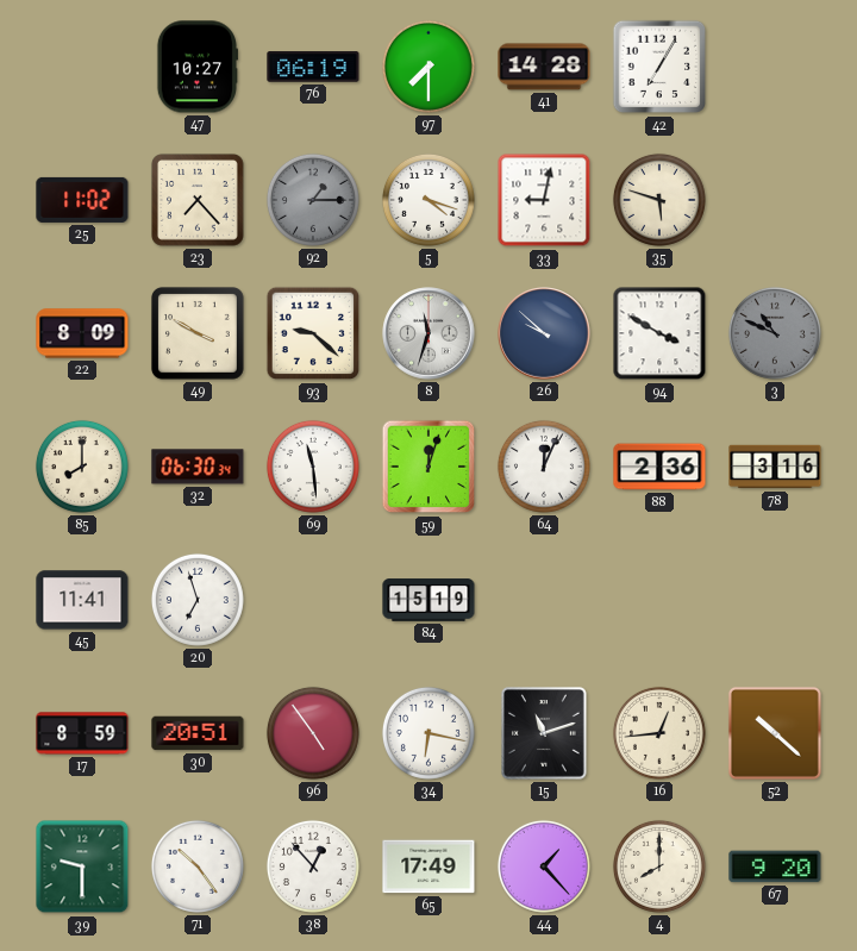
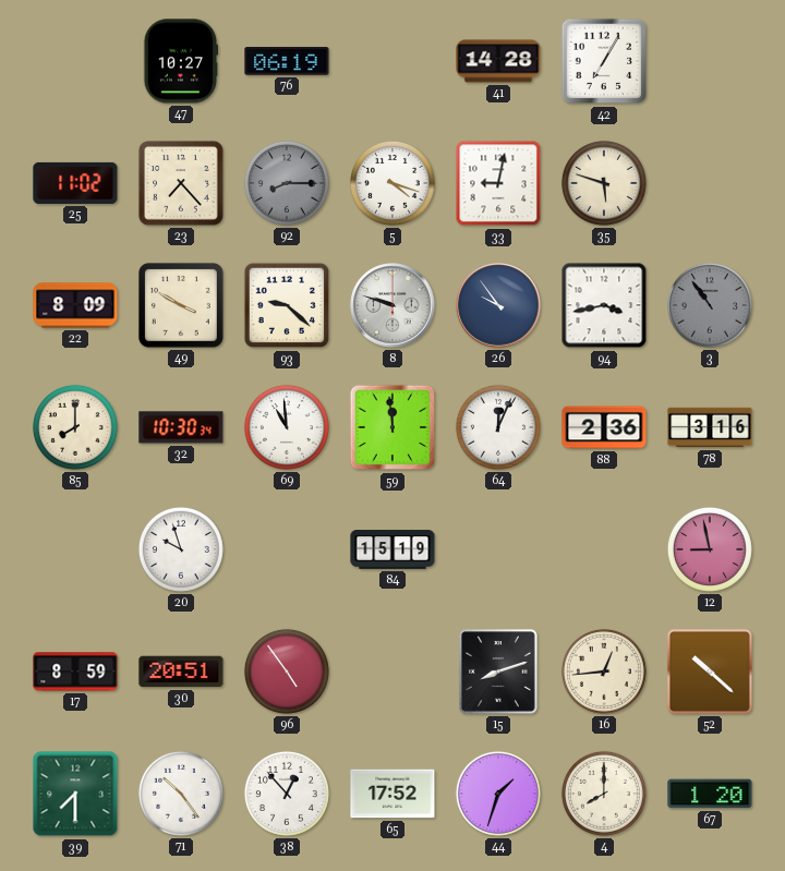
97: 7:30 -> none
92: 1:15 -> 8:15
8: 11:33 -> 9:48
26: 9:52 -> 9:54
94: 3:50 -> 3:43
3: 10:49 -> 10:54
32: 06:30 -> 10:30
69: 11:29 -> 10:59
59: 12:03 -> 11:59
45: 11:41 -> none
20: 6:57 -> 9:57
12: none -> 8:58
34: 6:17 -> none
15: 11:12 -> 8:12
39: 9:30 -> 7:30
65: 17:49 -> 17:52
44: 1:23 -> 1:33
67: 9:20 -> 1:20
